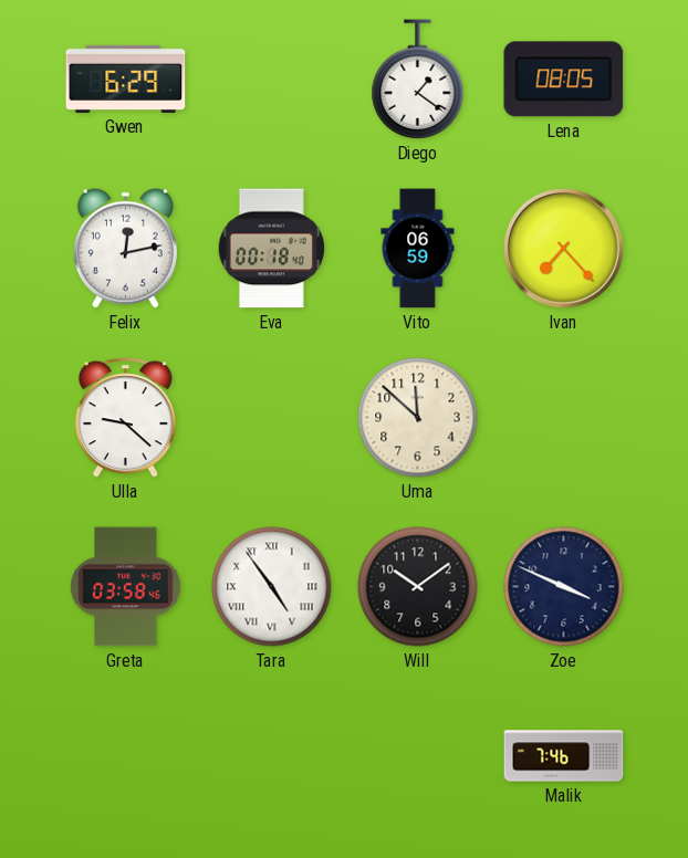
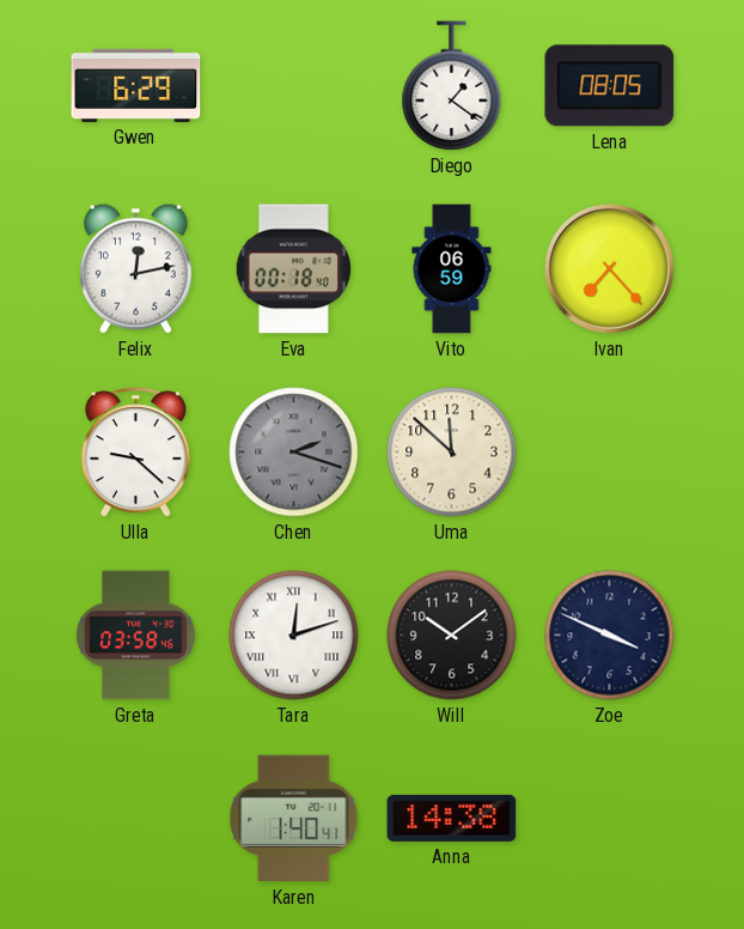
Chen: none -> 2:18
Tara: 4:54 -> 12:12
Karen: none -> 1:40
Anna: none -> 14:38
Malik: 7:46 -> none
